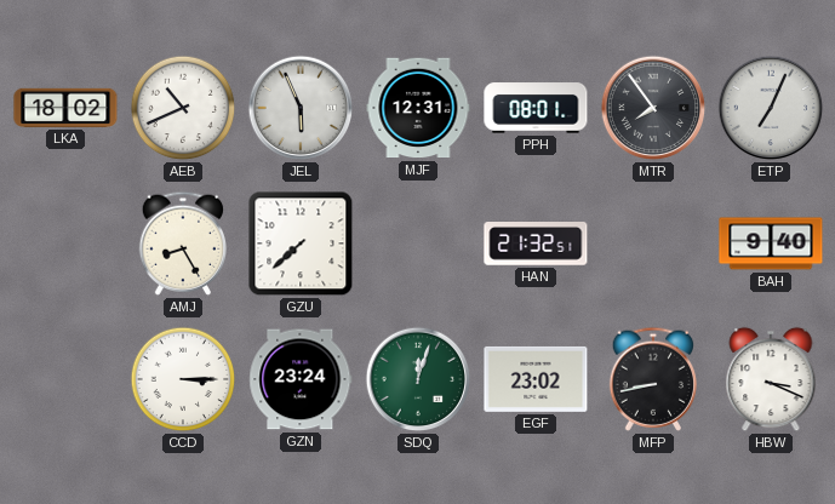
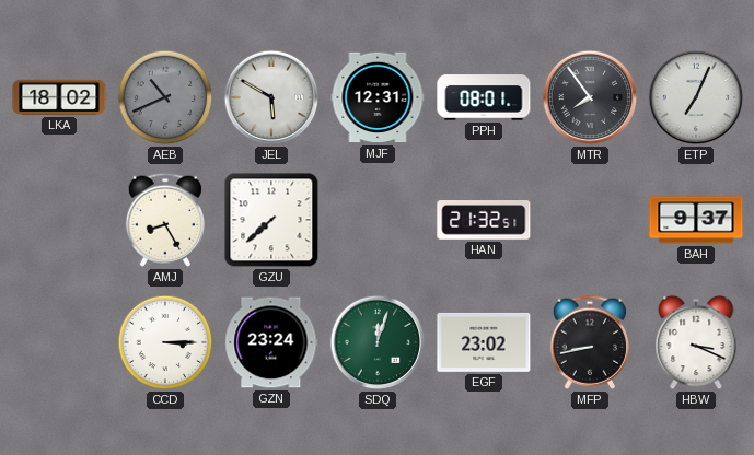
AEB dial: white -> grey
JEL: 5:56 -> 5:50
BAH: 9:40 -> 9:37
